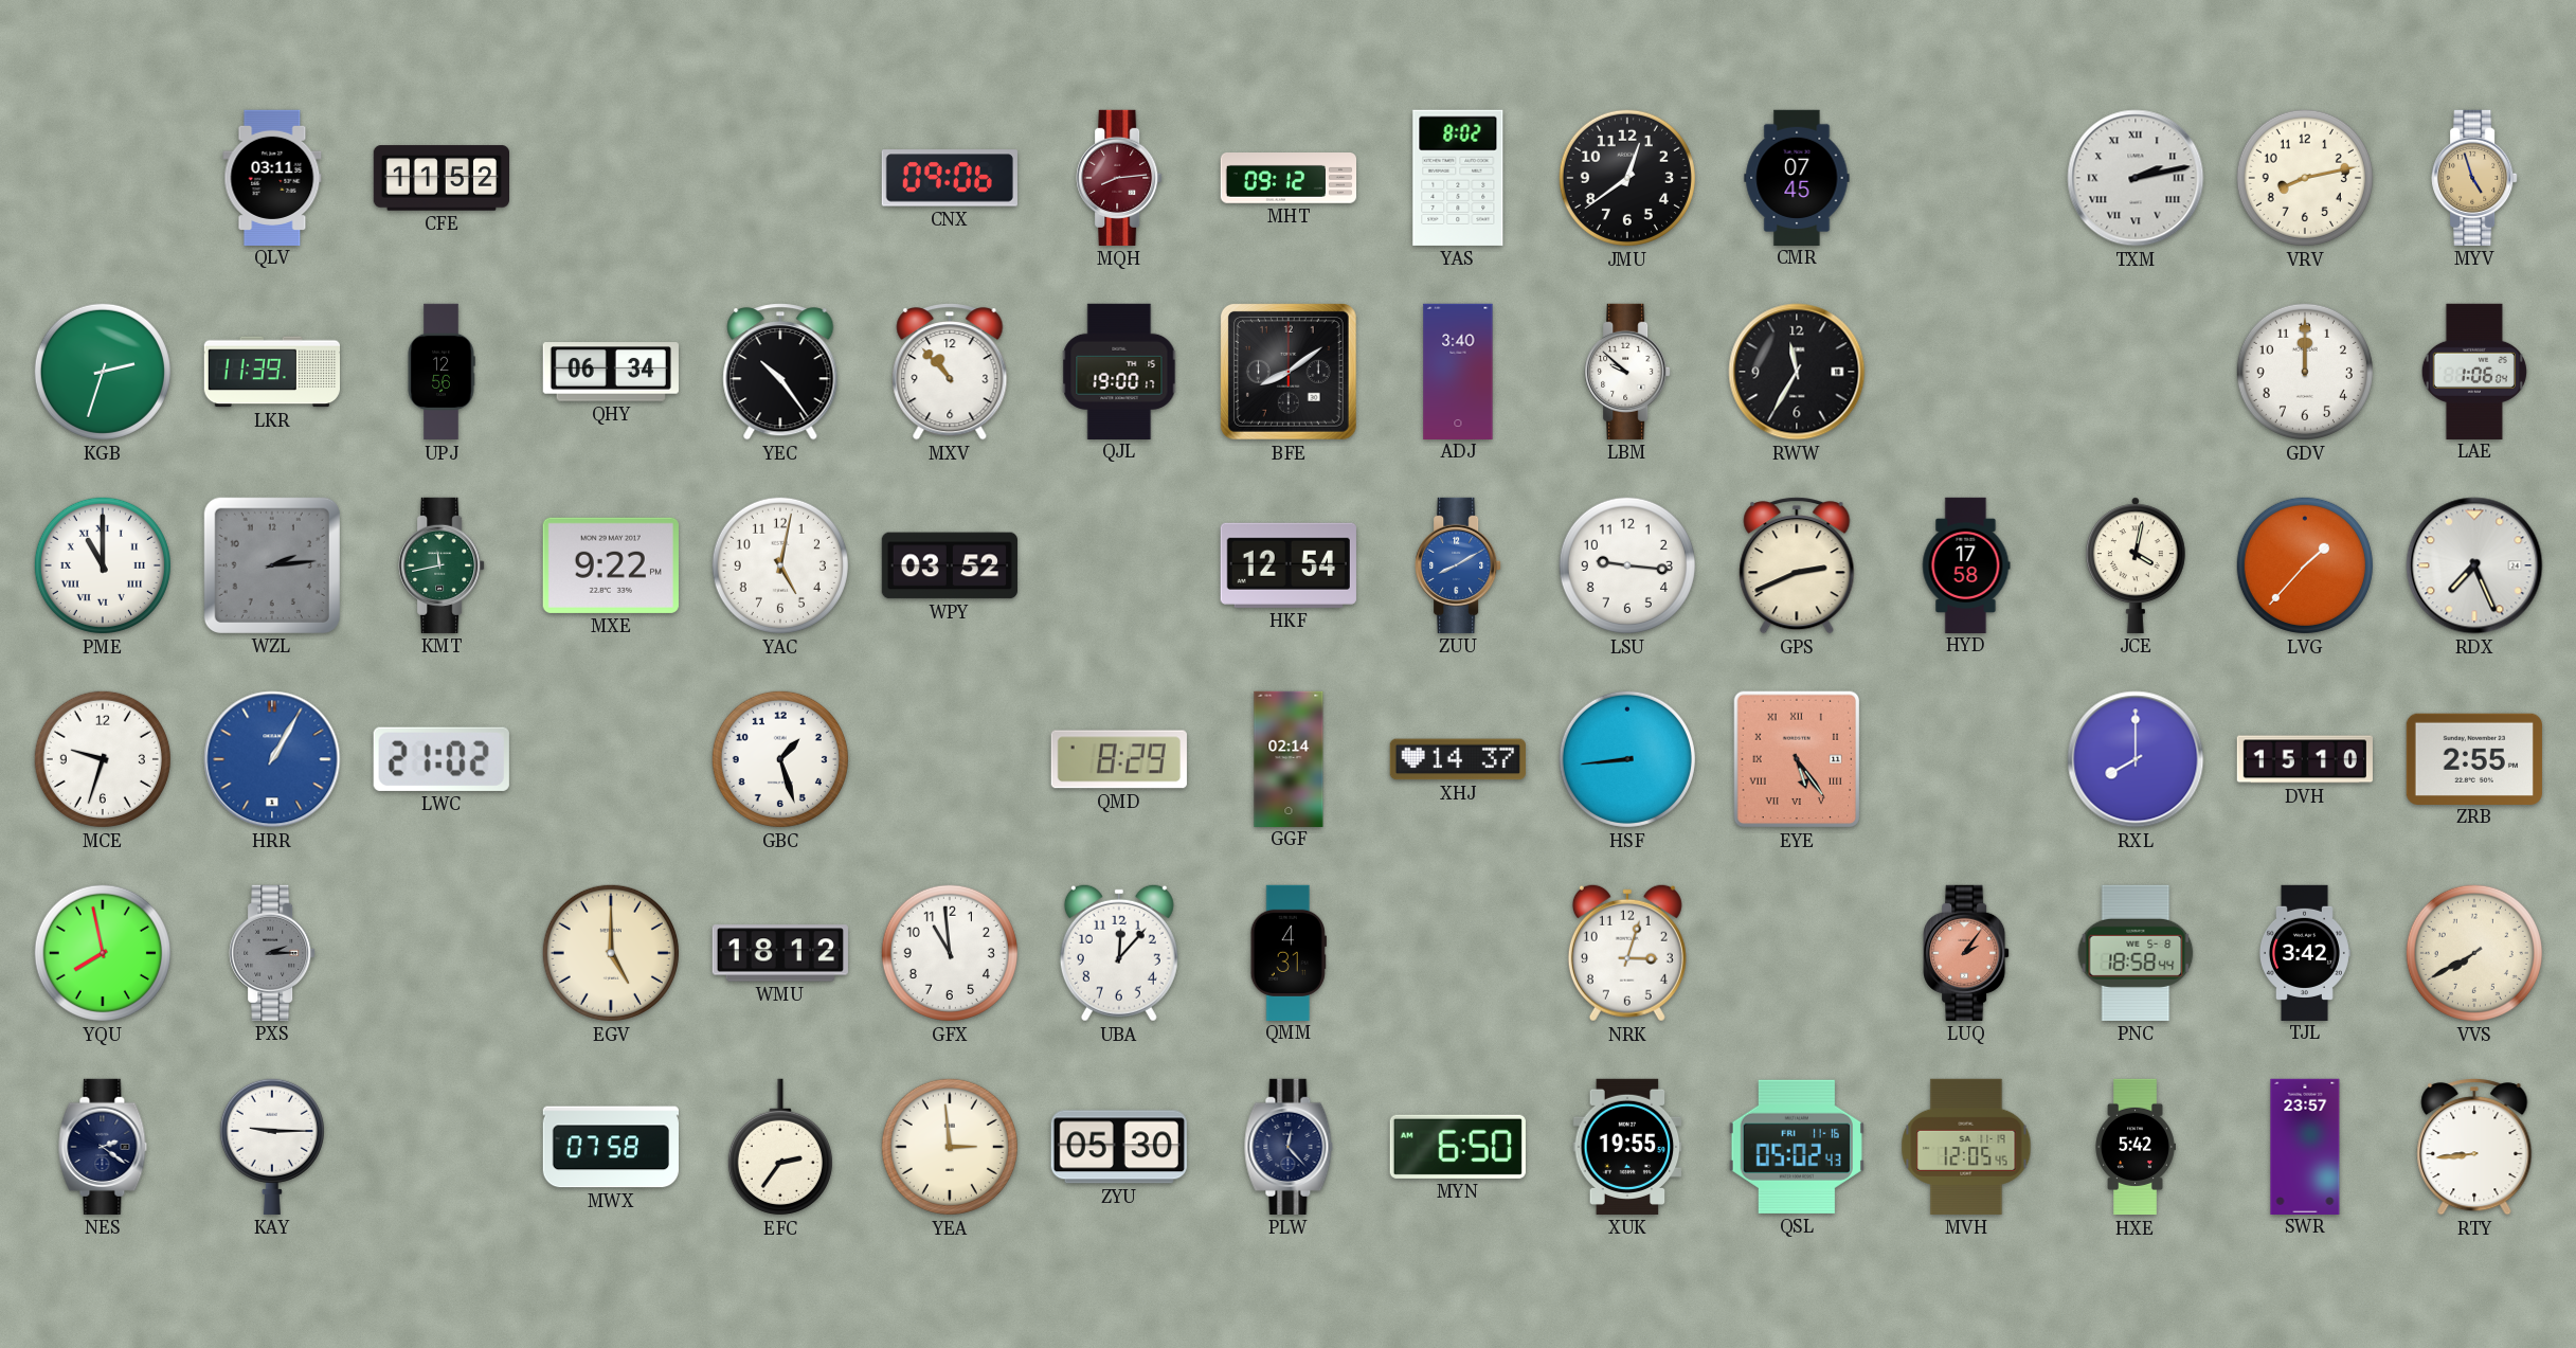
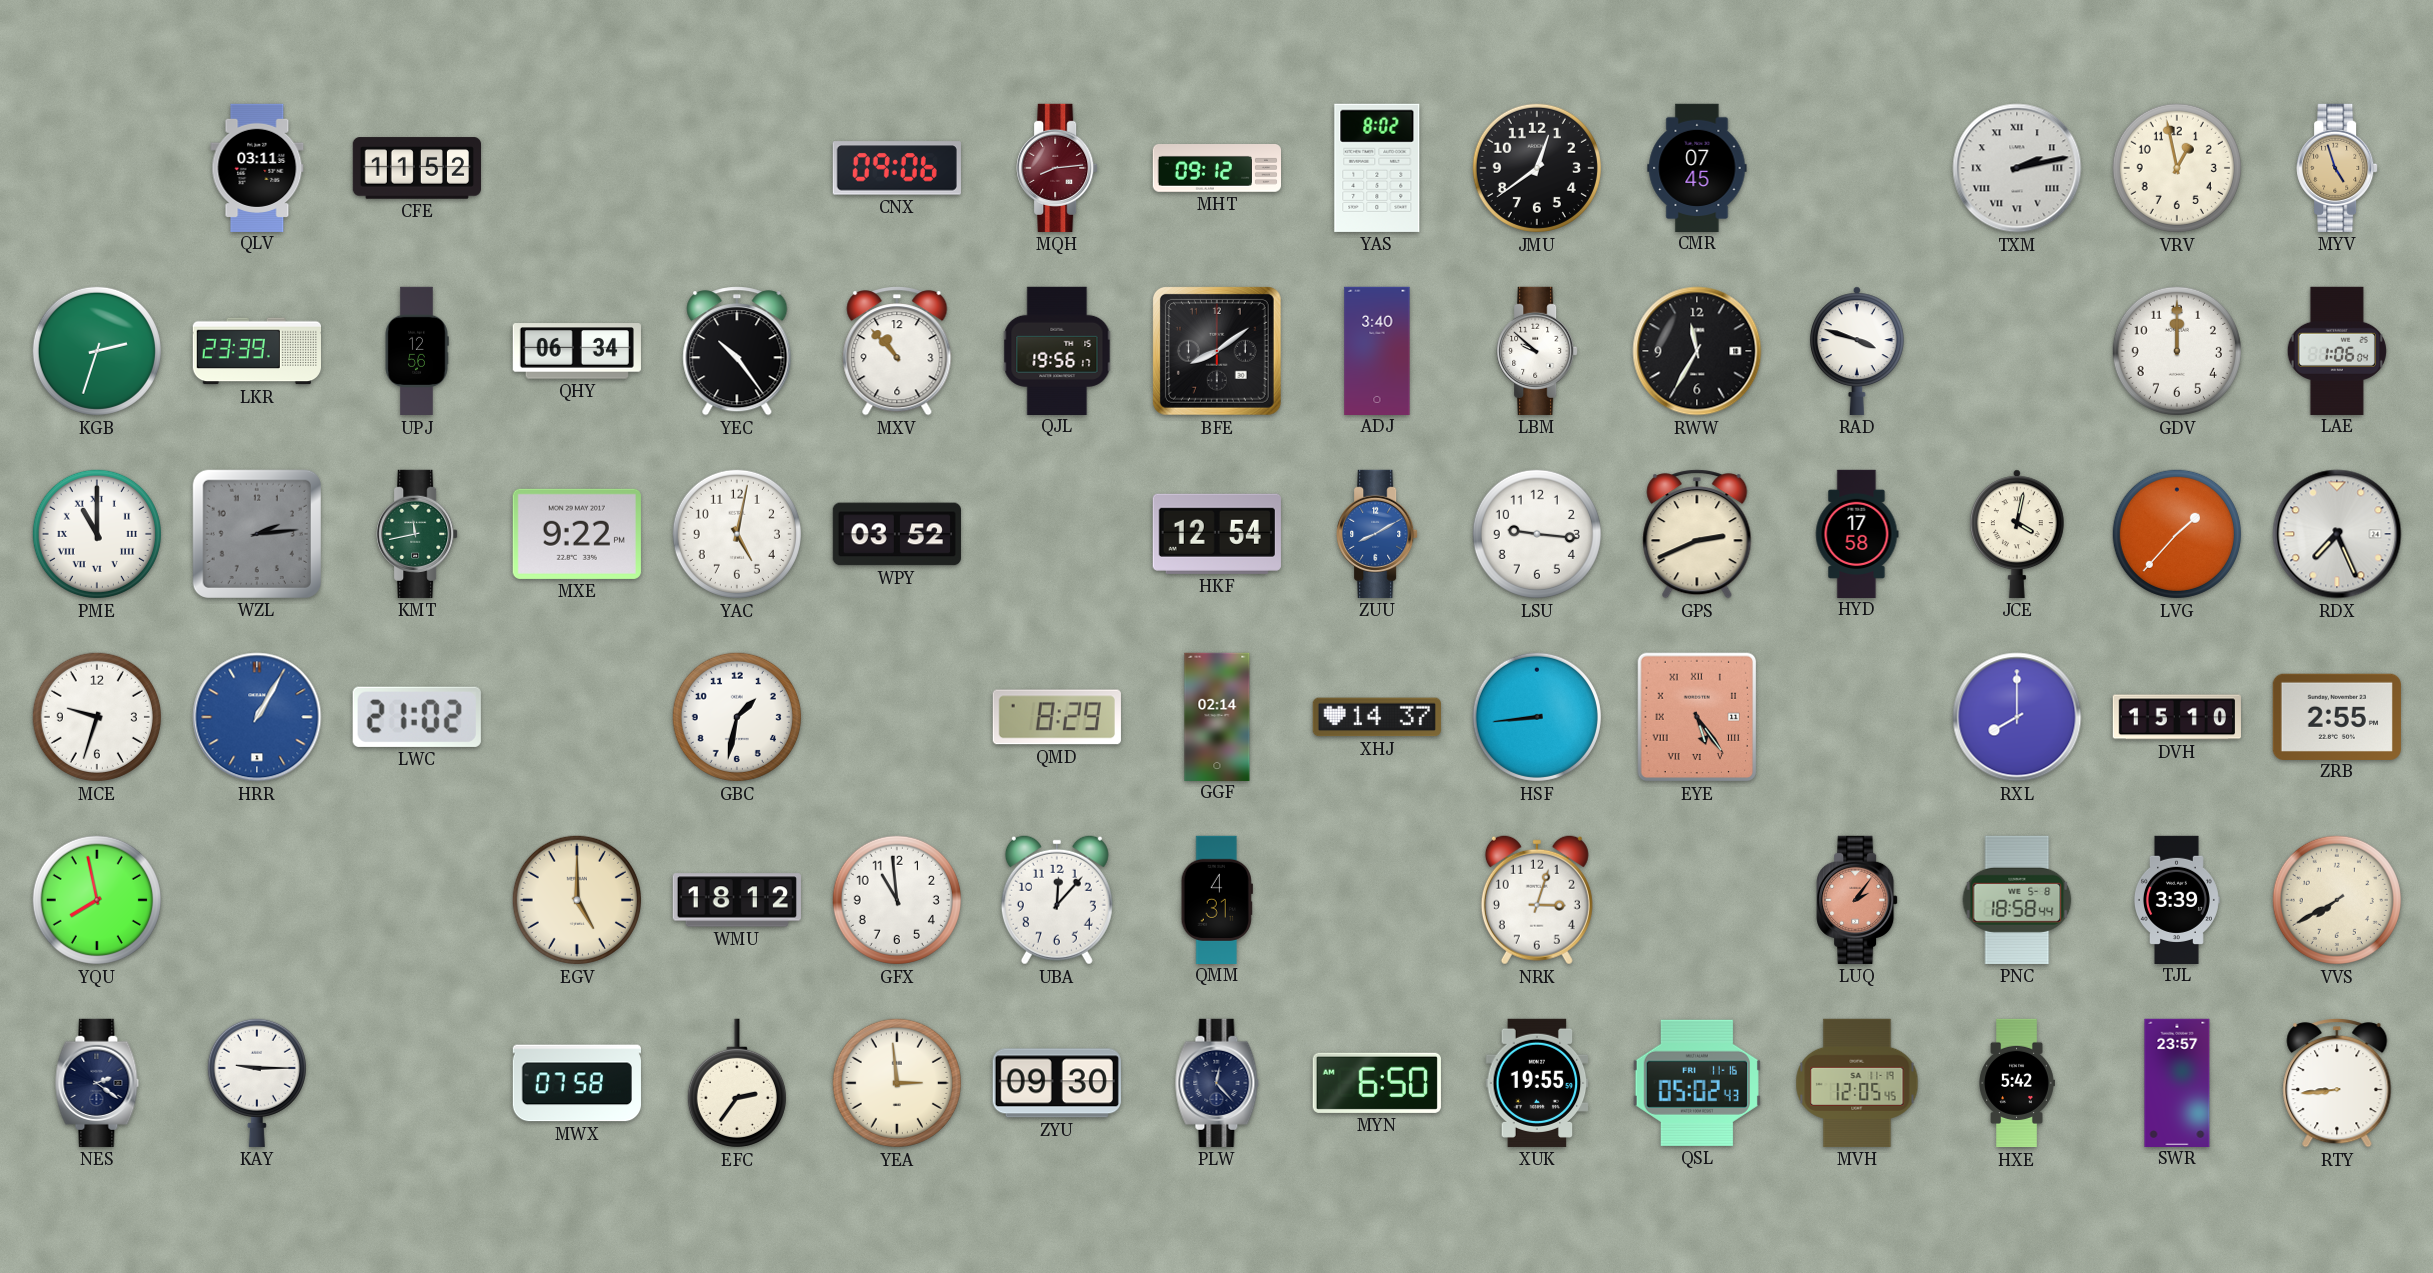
VRV: 8:13 -> 12:58
LKR: 11:39 -> 23:39
QJL: 19:00 -> 19:56
RAD: none -> 3:48
GBC: 1:27 -> 1:32
PXS: 2:15 -> none
TJL: 3:42 -> 3:39
ZYU: 05:30 -> 09:30
